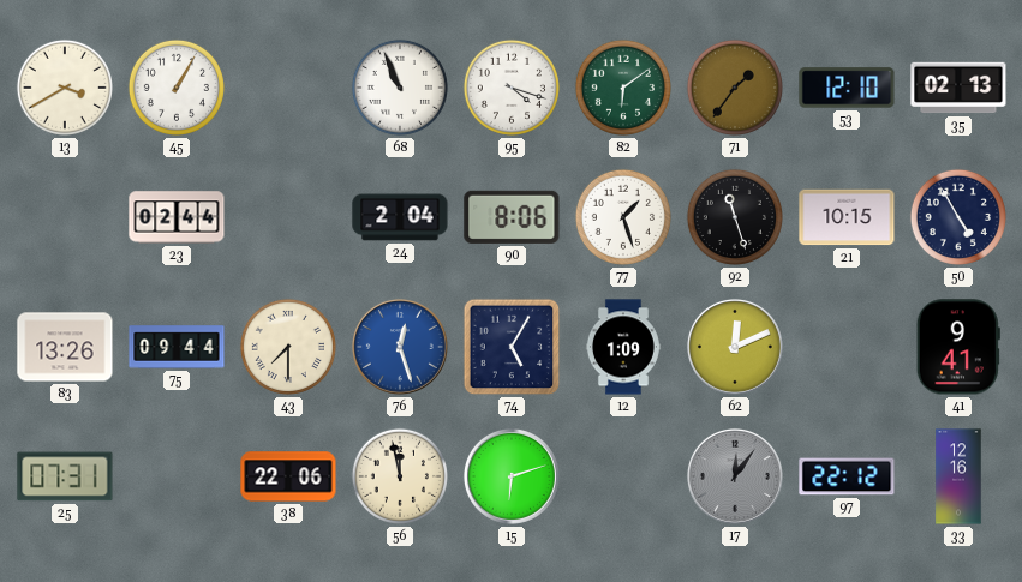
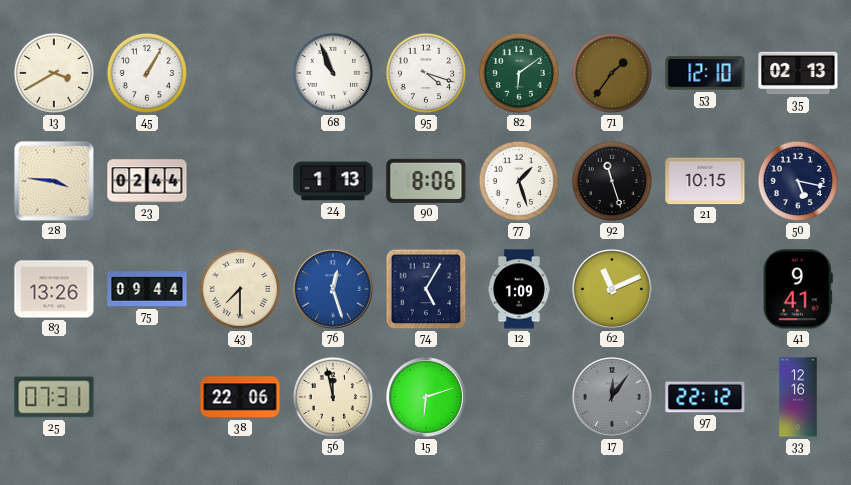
28: none -> 3:46
24: 2:04 -> 1:13
50: 4:55 -> 5:17
62: 12:11 -> 11:11
